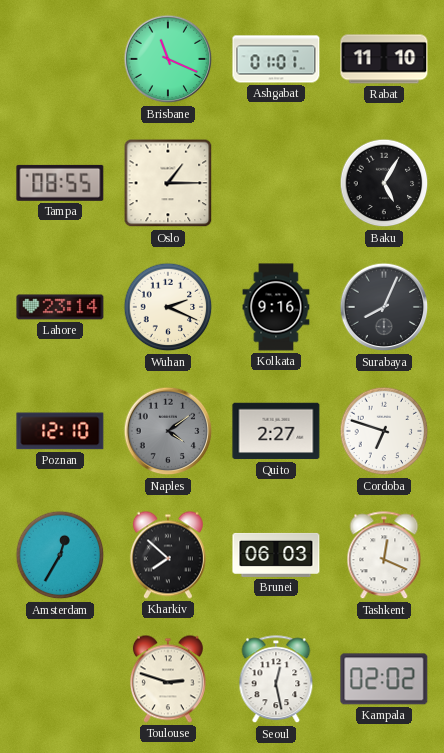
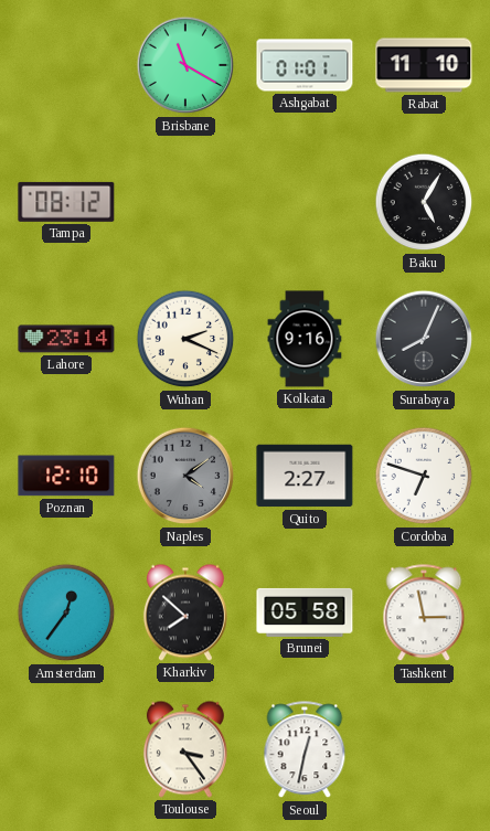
Brisbane: 11:19 -> 11:20
Tampa: 08:55 -> 08:12
Oslo: 1:15 -> none
Amsterdam: 12:35 -> 12:36
Brunei: 06:03 -> 05:58
Tashkent: 12:19 -> 2:58
Toulouse: 2:48 -> 3:24
Seoul: 12:28 -> 12:32
Kampala: 02:02 -> none
